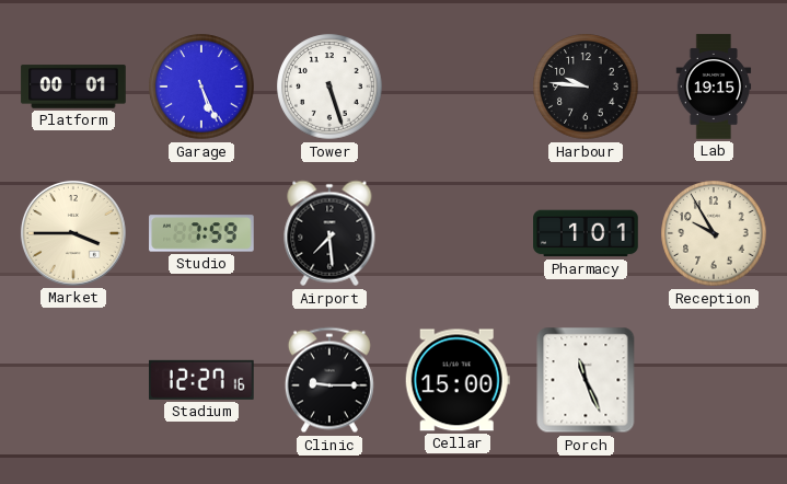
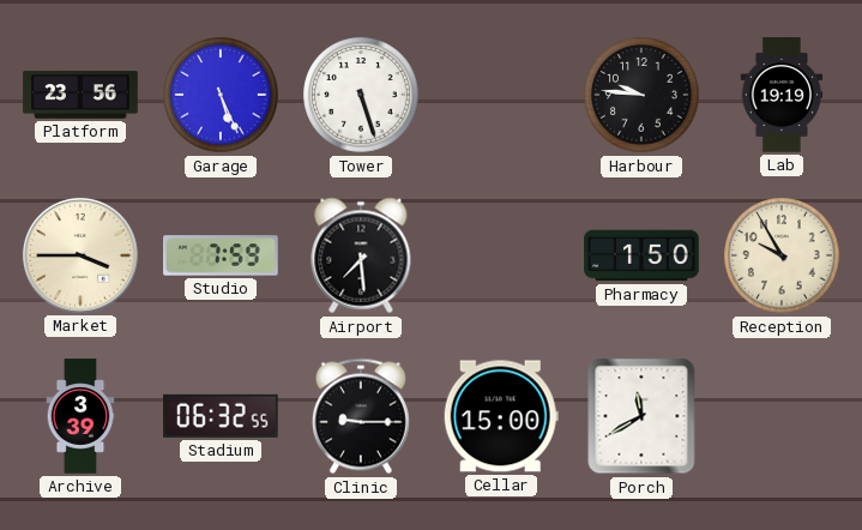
Platform: 00:01 -> 23:56
Lab: 19:15 -> 19:19
Pharmacy: 1:01 -> 1:50
Archive: none -> 3:39
Stadium: 12:27 -> 06:32
Porch: 11:26 -> 11:40
